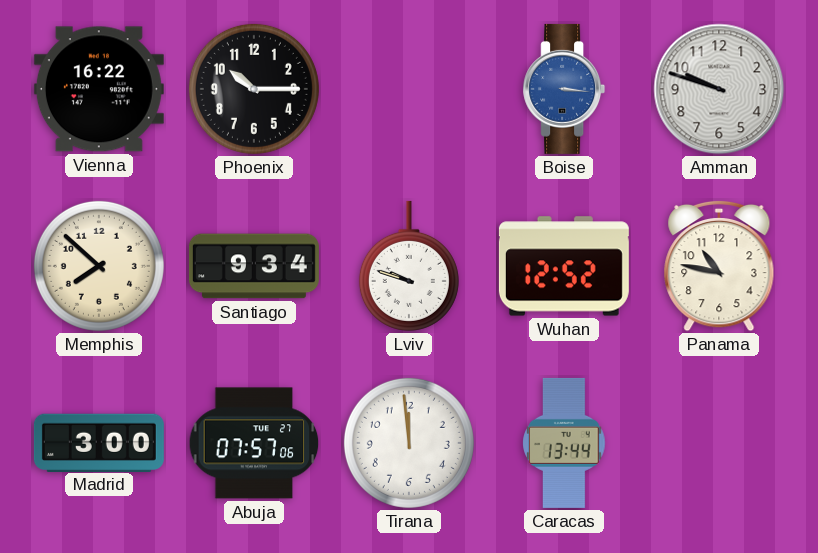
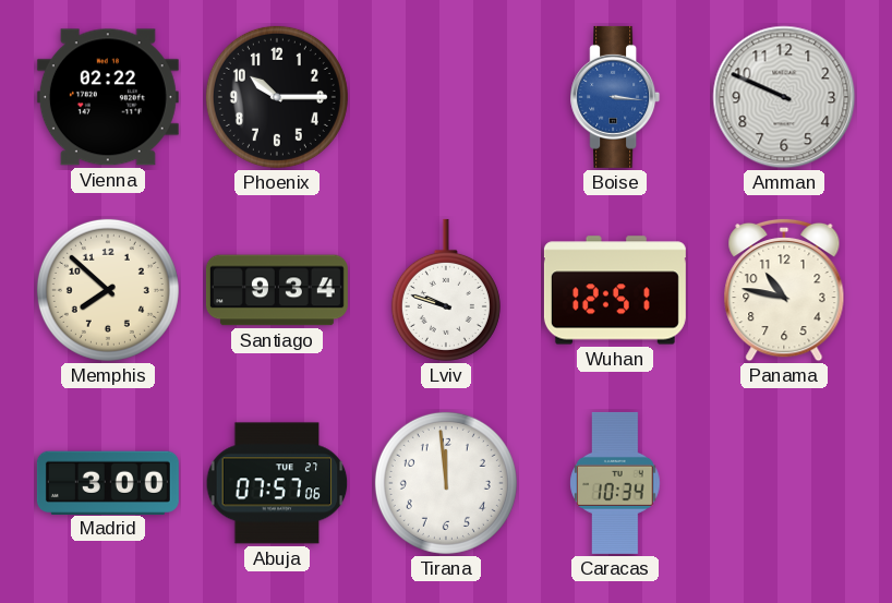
Vienna: 16:22 -> 02:22
Amman: 9:48 -> 9:49
Wuhan: 12:52 -> 12:51
Caracas: 13:44 -> 10:34
